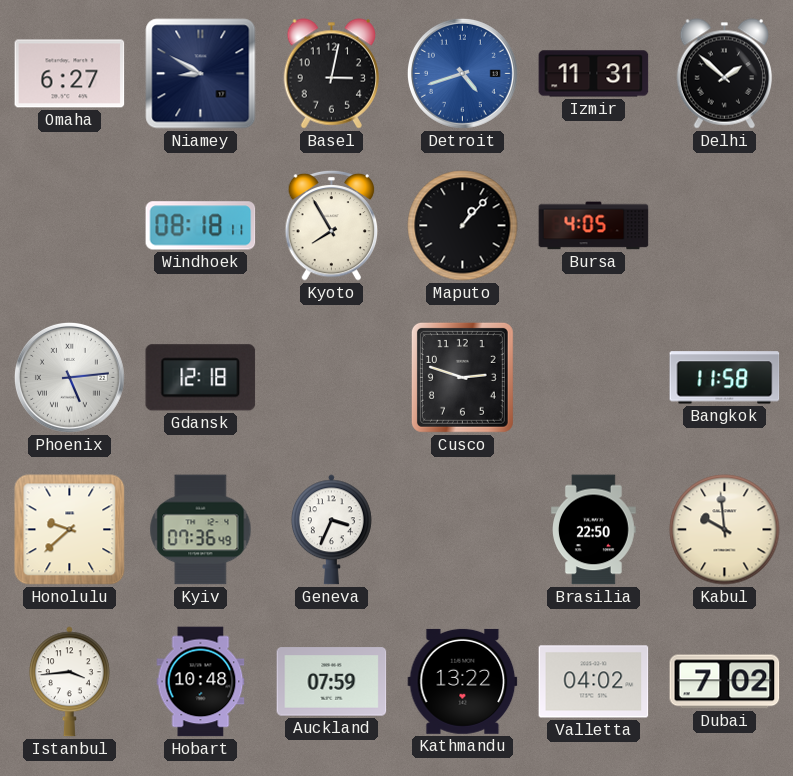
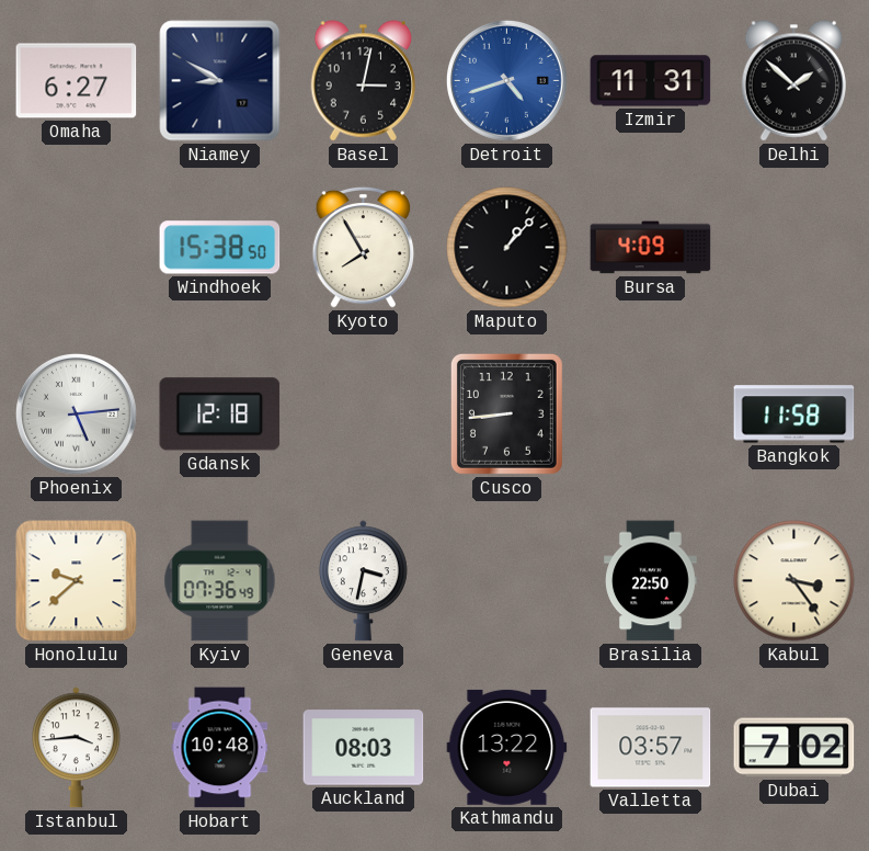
Windhoek: 08:18 -> 15:38
Bursa: 4:05 -> 4:09
Cusco: 2:48 -> 8:44
Geneva: 3:34 -> 3:32
Kabul: 9:59 -> 3:24
Auckland: 07:59 -> 08:03
Valletta: 04:02 -> 03:57
